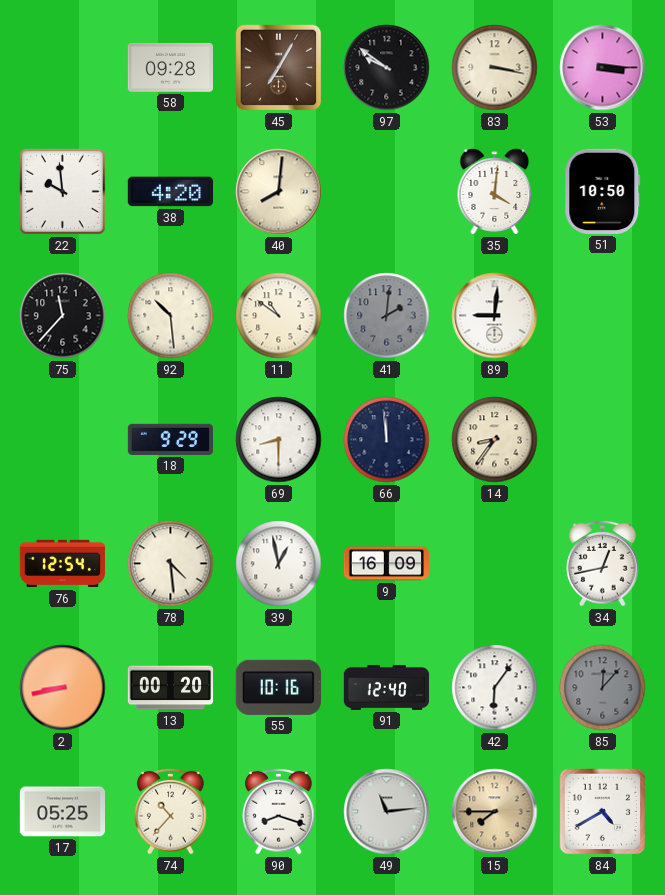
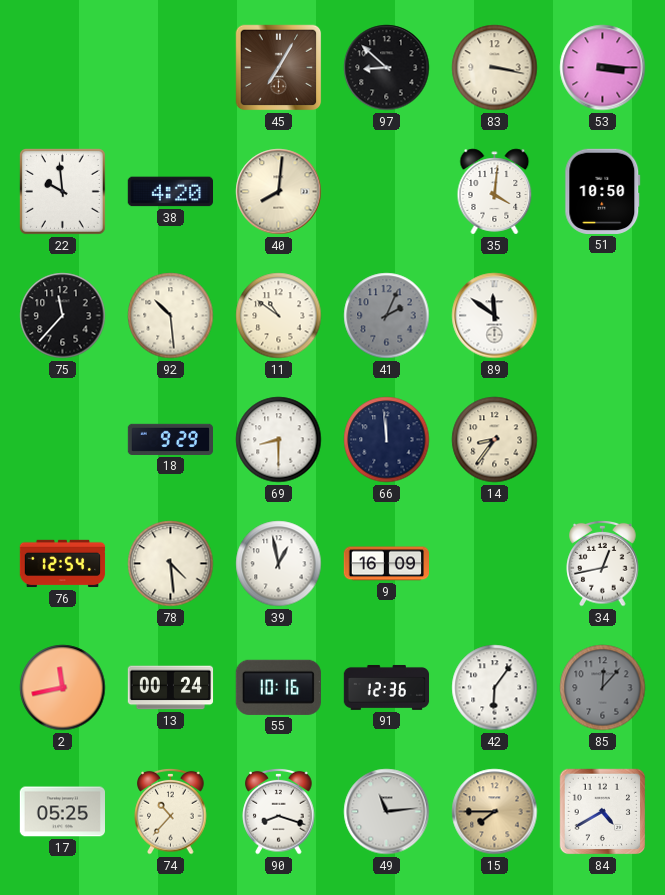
58: 09:28 -> none
97: 9:51 -> 8:52
41: 2:01 -> 2:04
89: 9:01 -> 11:51
2: 8:43 -> 11:43
13: 00:20 -> 00:24
91: 12:40 -> 12:36
